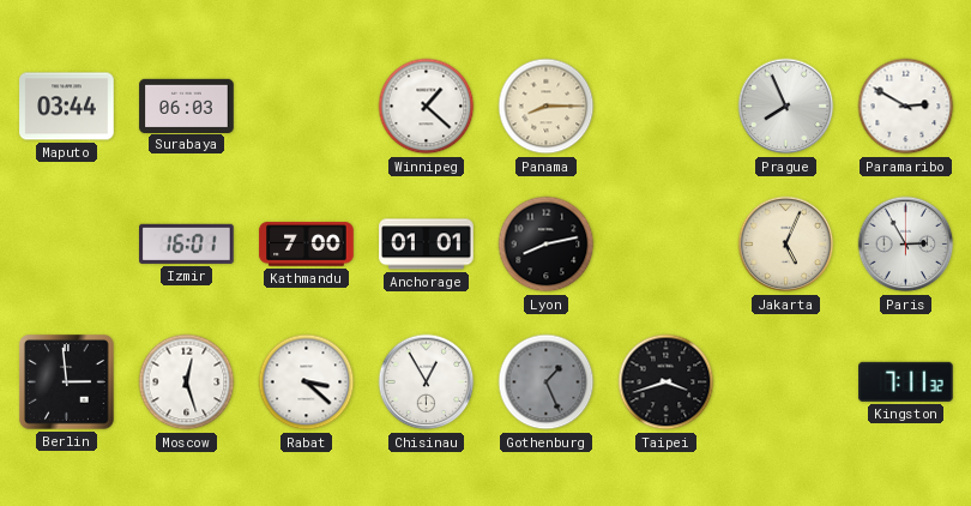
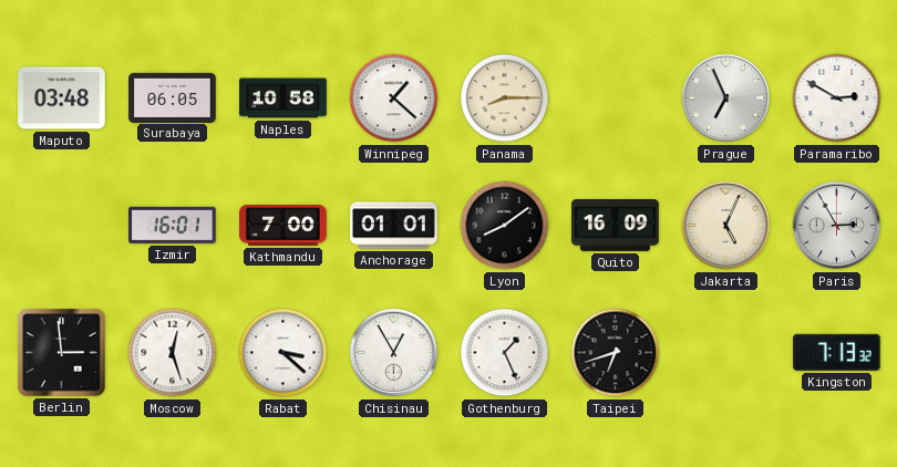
Maputo: 03:44 -> 03:48
Surabaya: 06:03 -> 06:05
Naples: none -> 10:58
Prague: 7:56 -> 6:56
Lyon: 8:13 -> 8:09
Quito: none -> 16:09
Gothenburg dial: grey -> white
Taipei: 3:42 -> 6:42
Kingston: 7:11 -> 7:13
